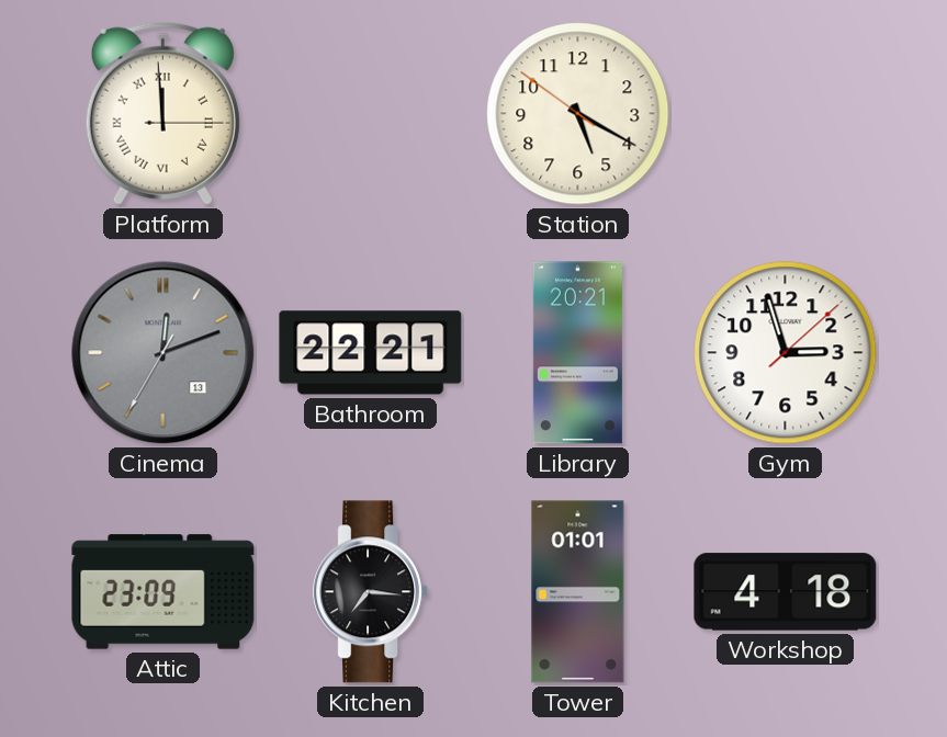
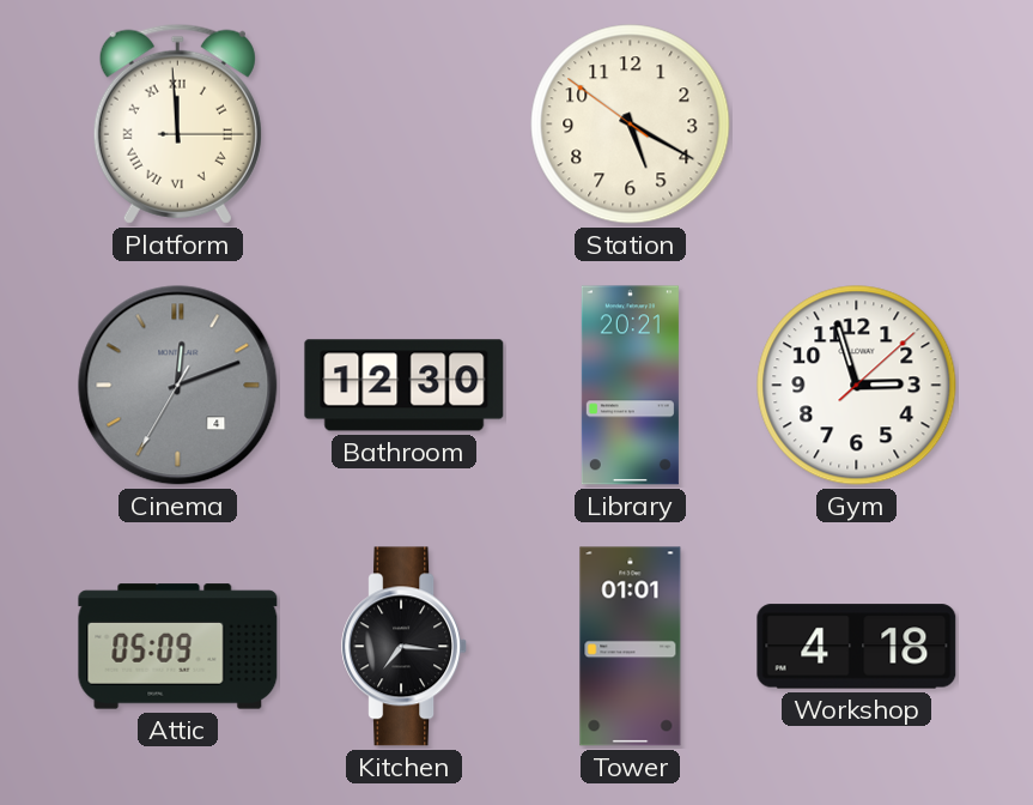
Cinema date: 13 -> 4
Bathroom: 22:21 -> 12:30
Attic: 23:09 -> 05:09
